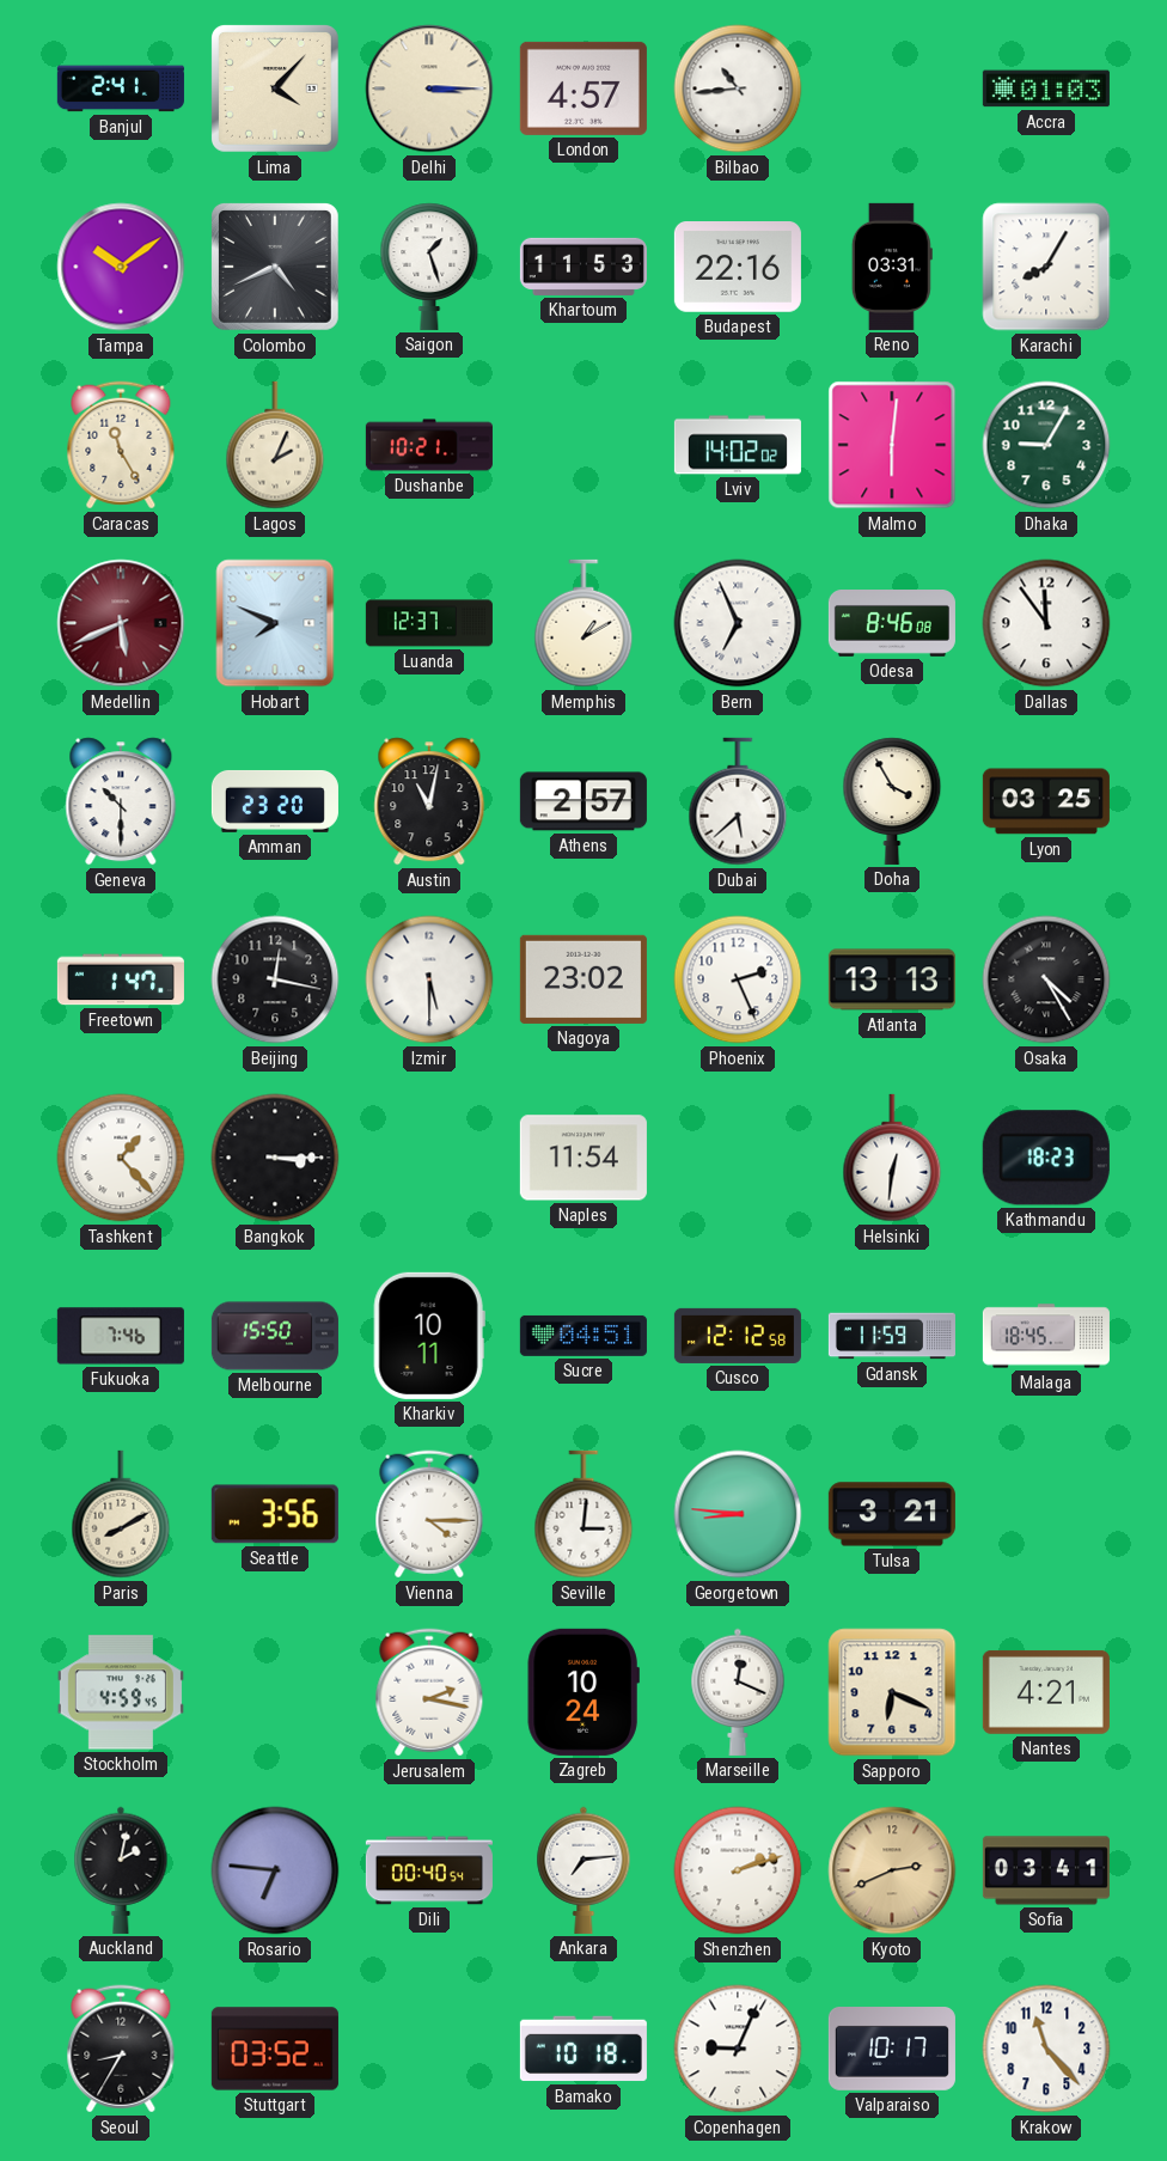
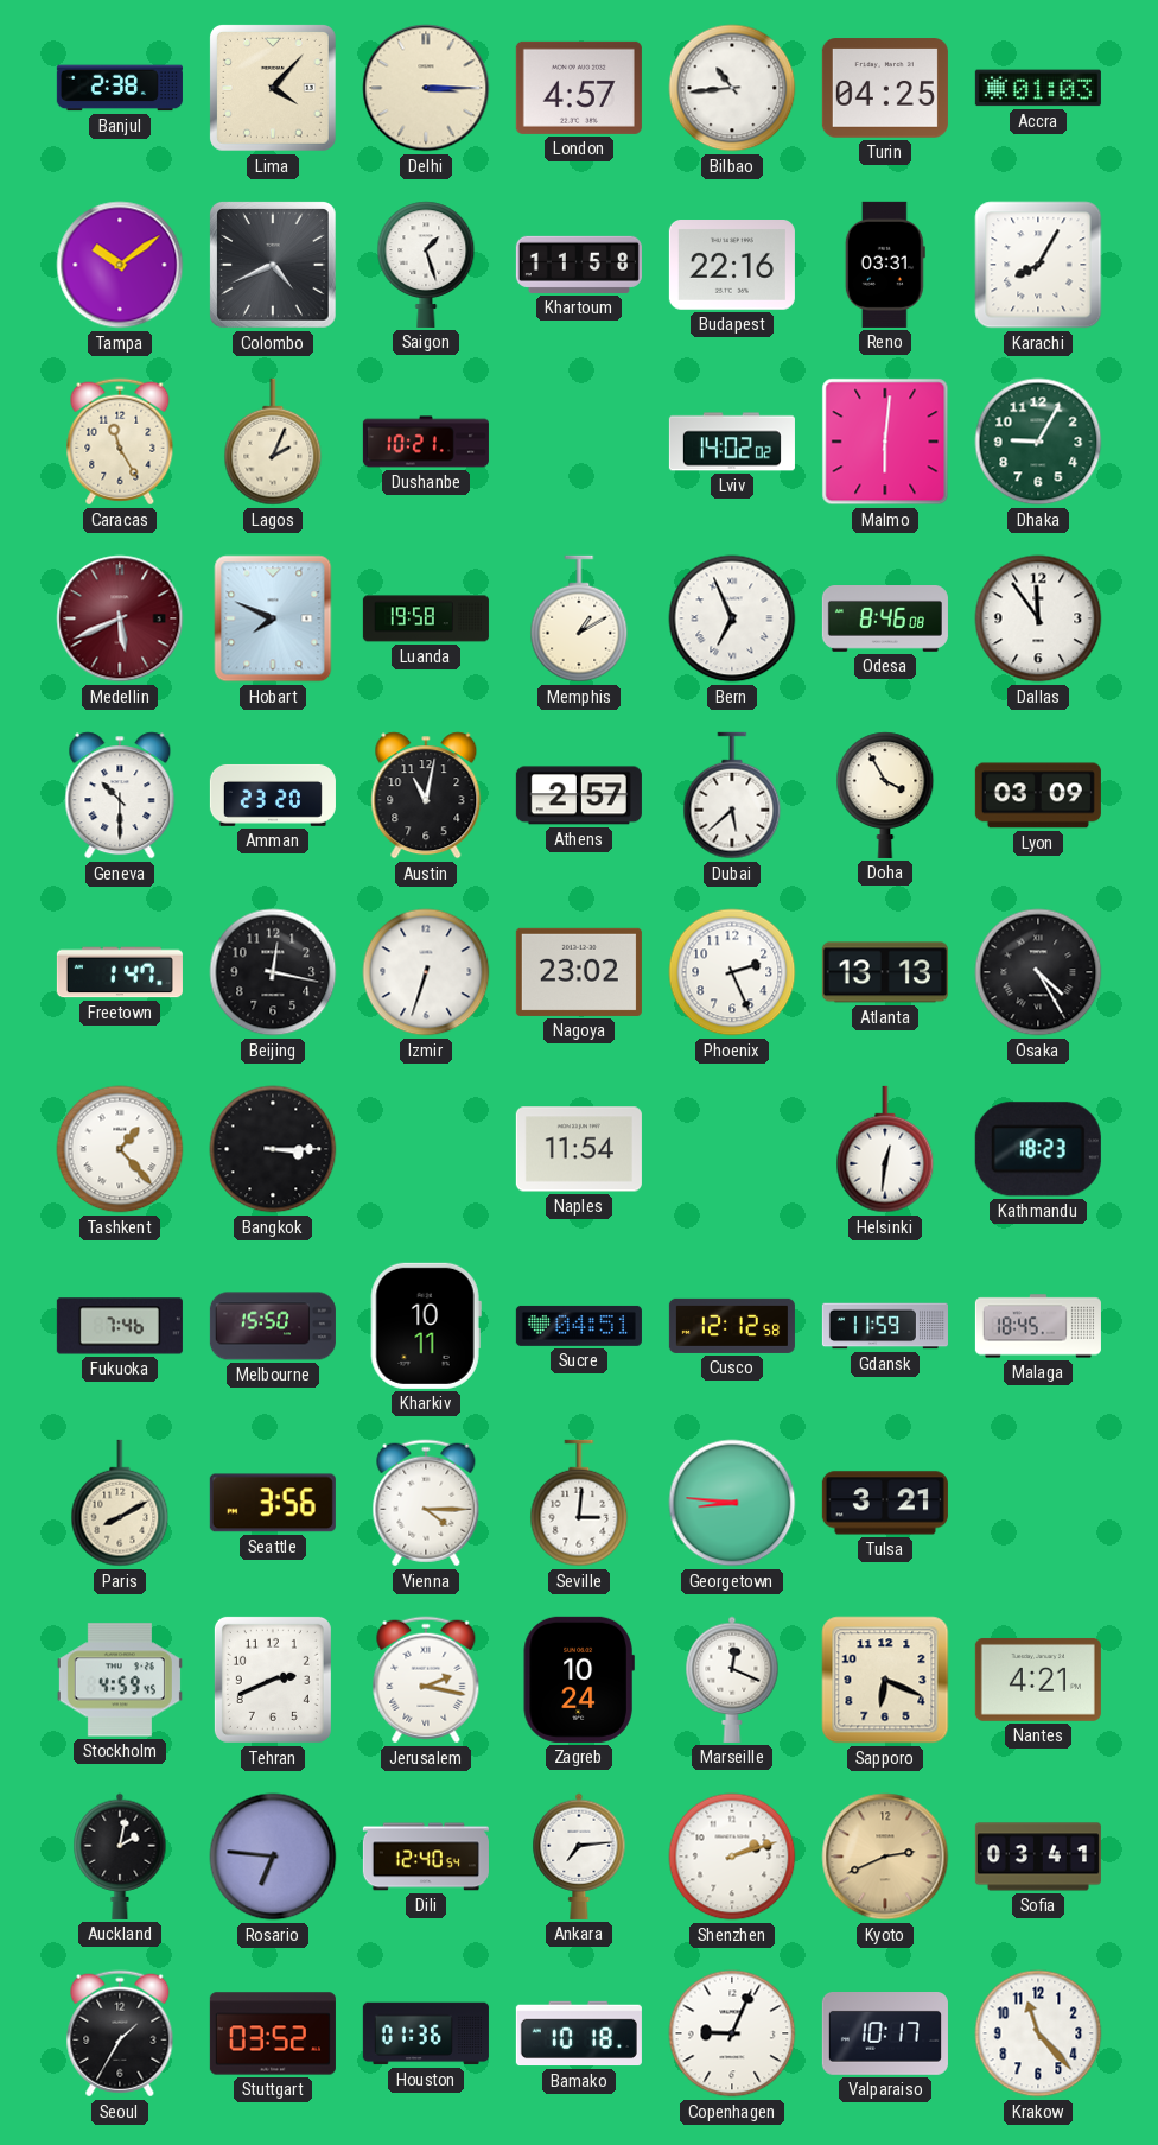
Banjul: 2:41 -> 2:38
Turin: none -> 04:25
Khartoum: 11:53 -> 11:58
Luanda: 12:37 -> 19:58
Lyon: 03:25 -> 03:09
Izmir: 5:30 -> 6:33
Tehran: none -> 2:41
Dili: 00:40 -> 12:40
Seoul: 8:35 -> 1:35
Houston: none -> 01:36
